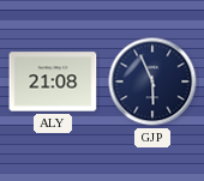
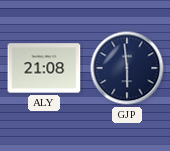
GJP: 5:56 -> 5:59
